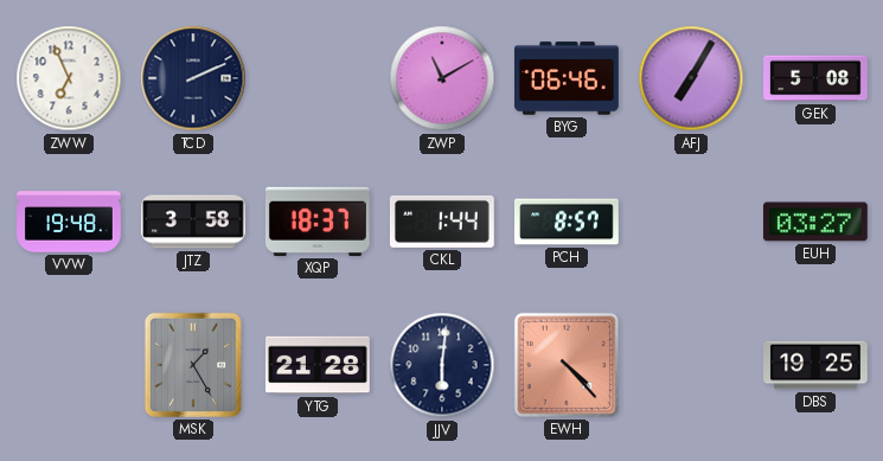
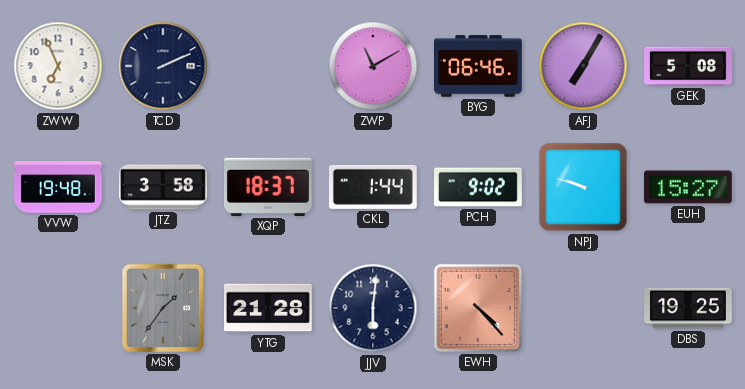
PCH: 8:57 -> 9:02
NPJ: none -> 9:48
EUH: 03:27 -> 15:27
MSK: 1:25 -> 1:36
